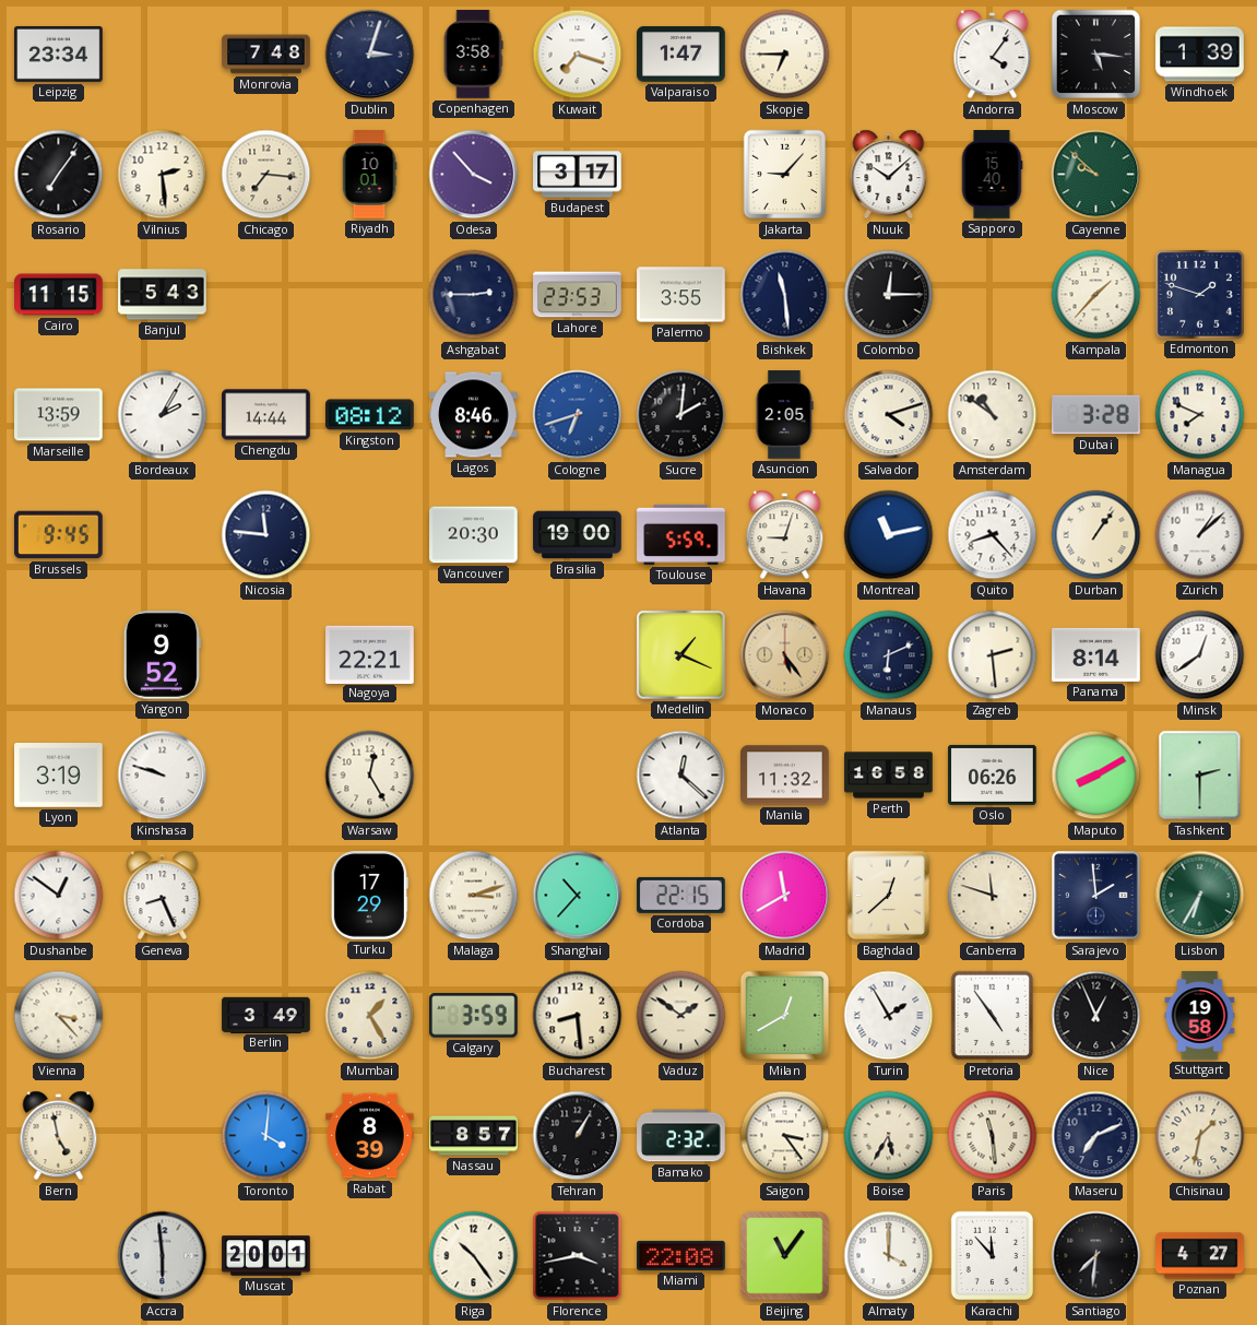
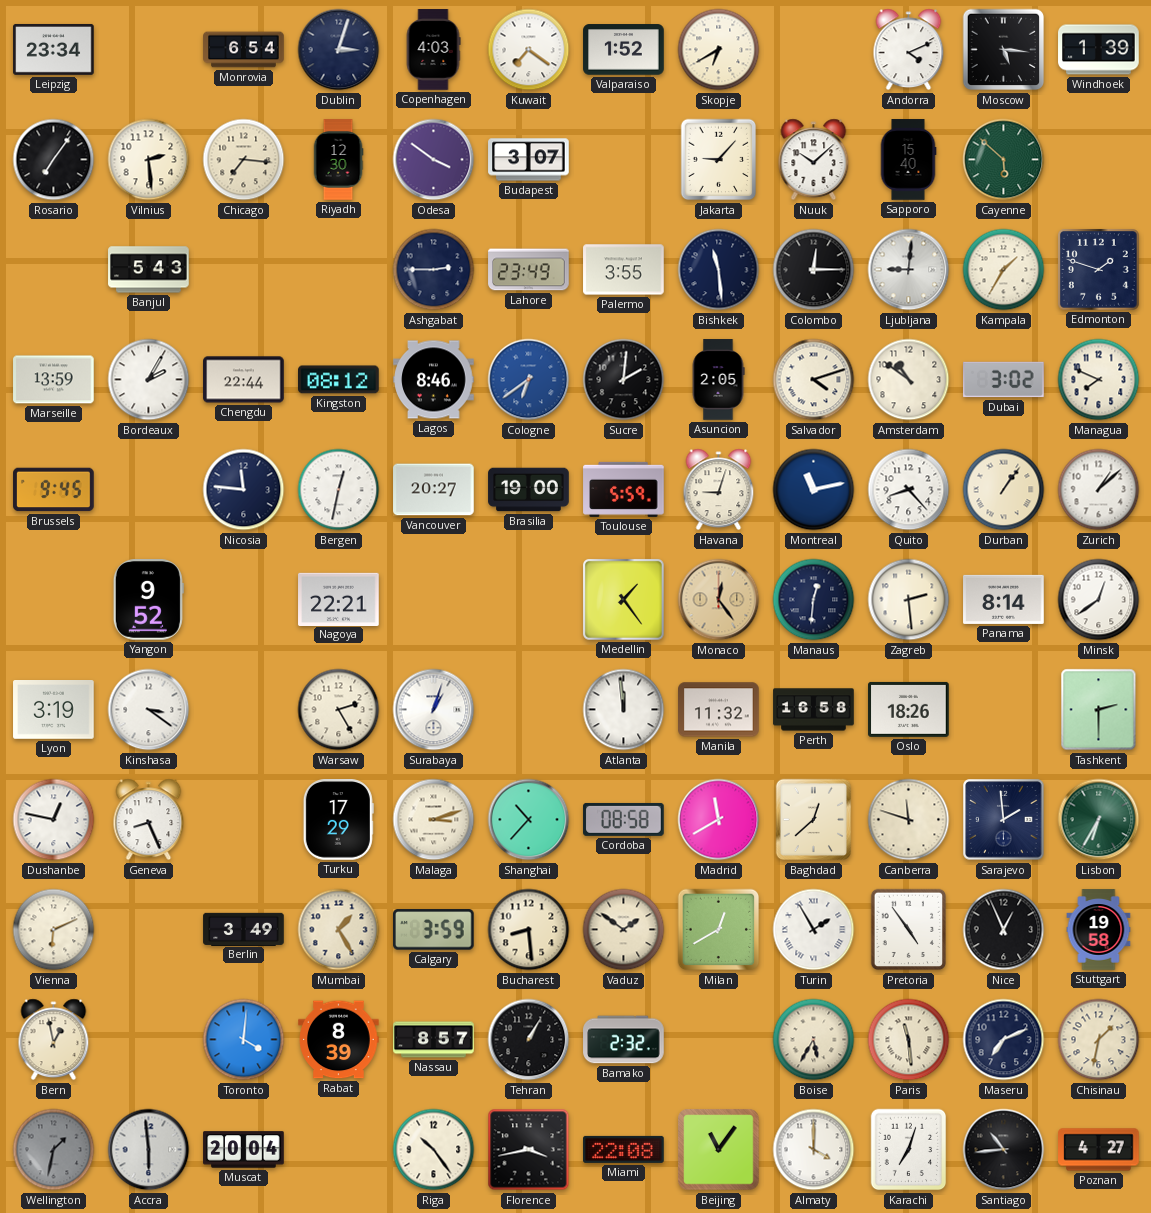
Monrovia: 7:48 -> 6:54
Copenhagen: 3:58 -> 4:03
Kuwait: 7:18 -> 7:21
Valparaiso: 1:47 -> 1:52
Skopje: 6:45 -> 6:40
Andorra: 4:06 -> 4:11
Riyadh: 10:01 -> 12:30
Odesa: 3:53 -> 3:51
Budapest: 3:17 -> 3:07
Cayenne: 9:52 -> 5:52
Cairo: 11:15 -> none
Lahore: 23:53 -> 23:49
Ljubljana: none -> 9:01
Kampala: 1:37 -> 1:35
Chengdu: 14:44 -> 22:44
Cologne: 6:42 -> 6:39
Dubai: 3:28 -> 3:02
Bergen: none -> 12:32
Vancouver: 20:30 -> 20:27
Medellin: 1:19 -> 1:24
Monaco: 5:24 -> 12:24
Manaus: 6:11 -> 12:31
Kinshasa: 9:48 -> 3:21
Warsaw: 12:25 -> 2:25
Surabaya: none -> 1:03
Atlanta: 12:22 -> 11:59
Oslo: 06:26 -> 18:26
Maputo: 8:10 -> none
Dushanbe: 12:51 -> 12:47
Cordoba: 22:15 -> 08:58
Vienna: 3:23 -> 6:11
Bern: 4:58 -> 12:58
Saigon: 3:24 -> none
Wellington: none -> 1:32
Muscat: 20:01 -> 20:04
Karachi: 11:53 -> 7:03
Santiago: 7:31 -> 10:44
